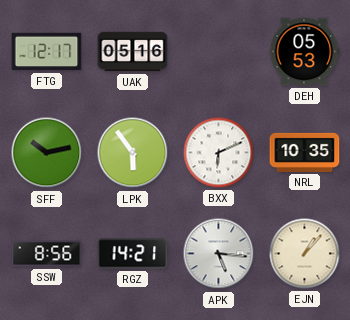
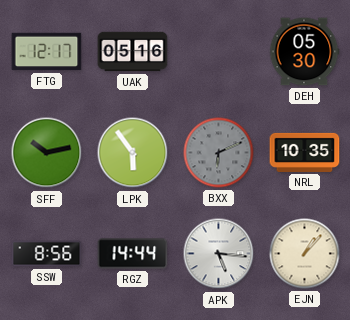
DEH: 05:53 -> 05:30
BXX dial: white -> grey
RGZ: 14:21 -> 14:44
